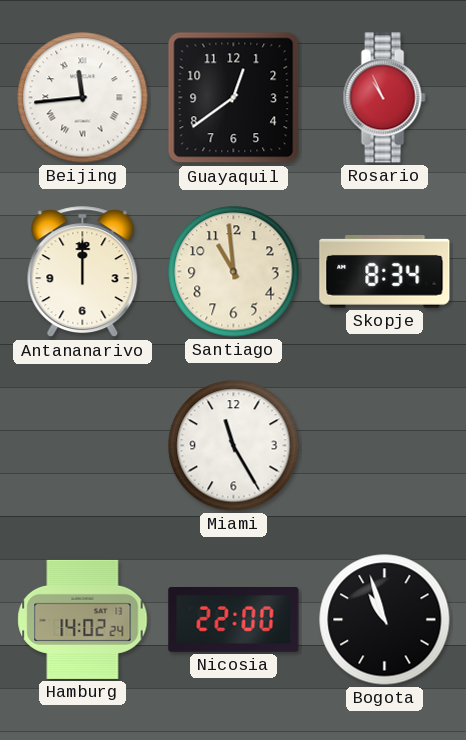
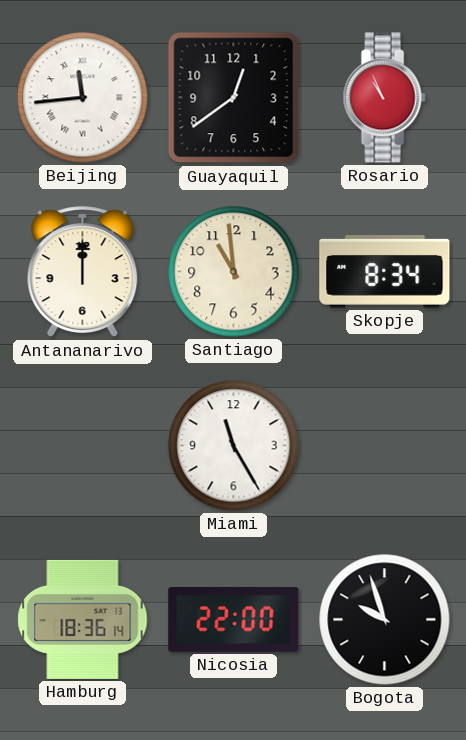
Hamburg: 14:02 -> 18:36
Bogota: 10:57 -> 9:57
